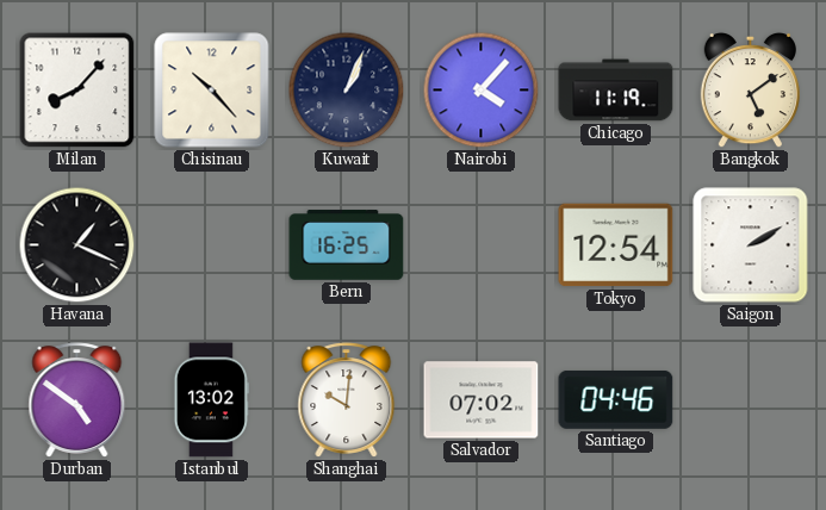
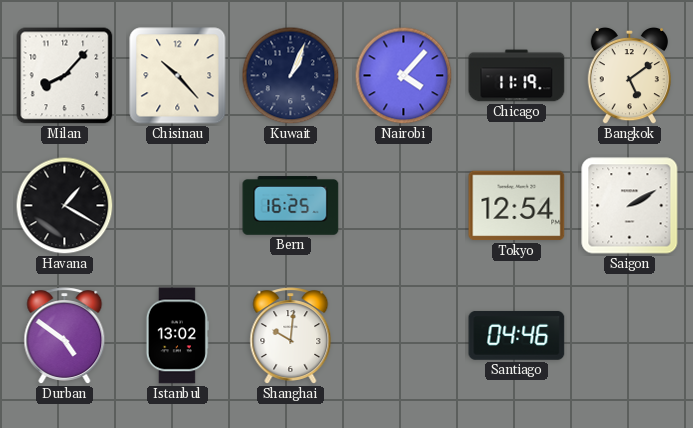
Havana: 1:19 -> 1:20
Salvador: 07:02 -> none
